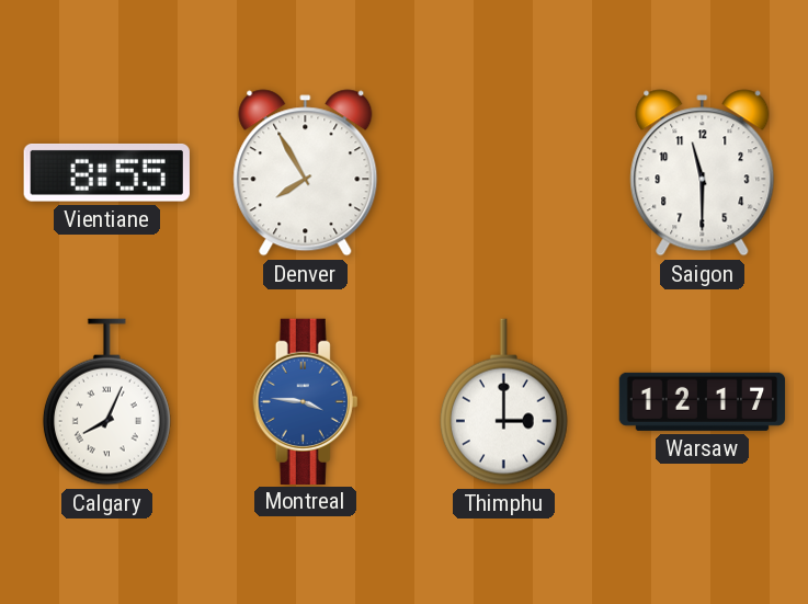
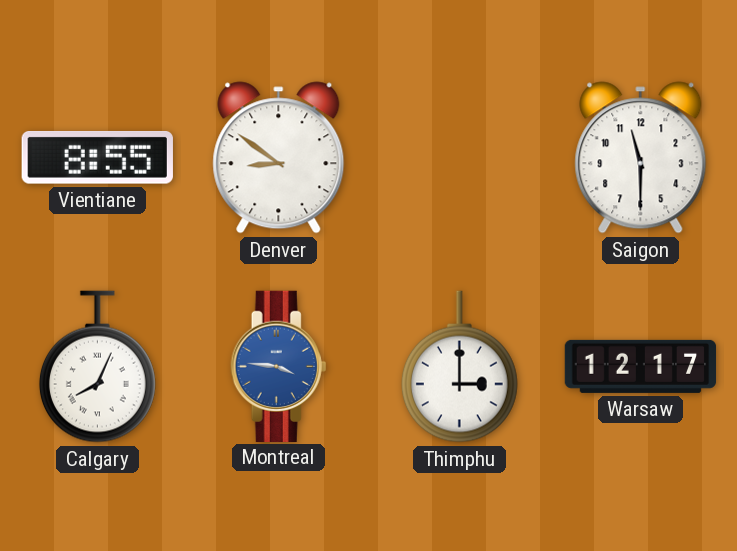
Denver: 7:55 -> 8:51
